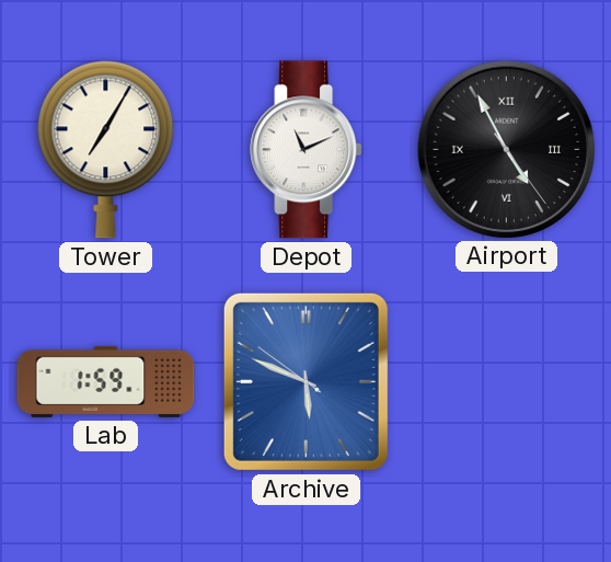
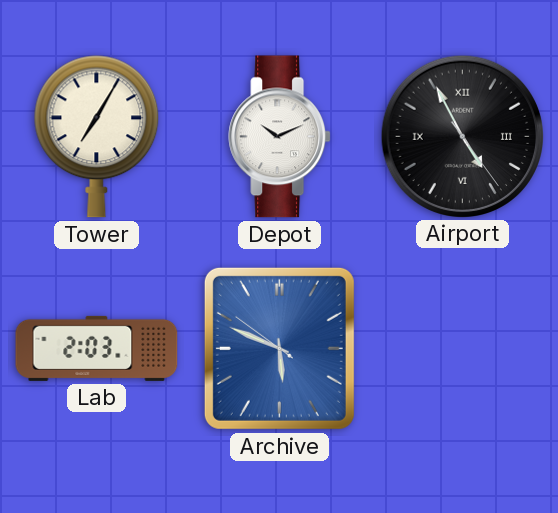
Depot: 11:11 -> 10:11
Lab: 1:59 -> 2:03
